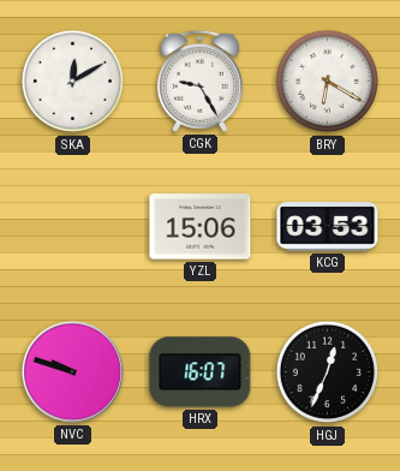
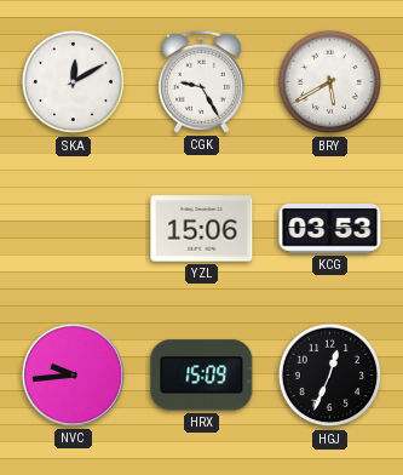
BRY: 6:20 -> 5:40
NVC: 9:48 -> 9:44
HRX: 16:07 -> 15:09
